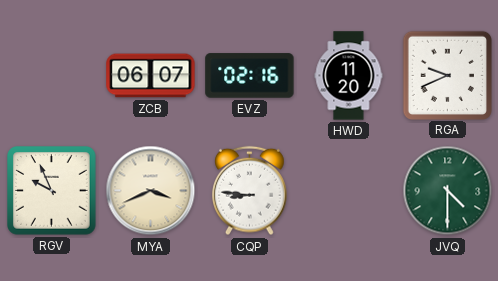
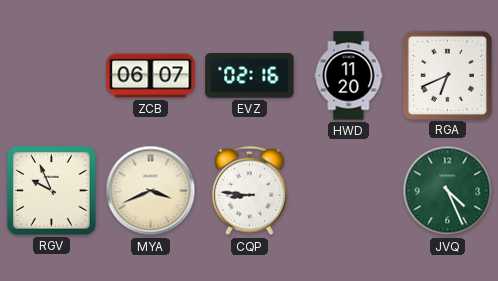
RGA: 9:41 -> 6:41
JVQ: 4:30 -> 4:26
